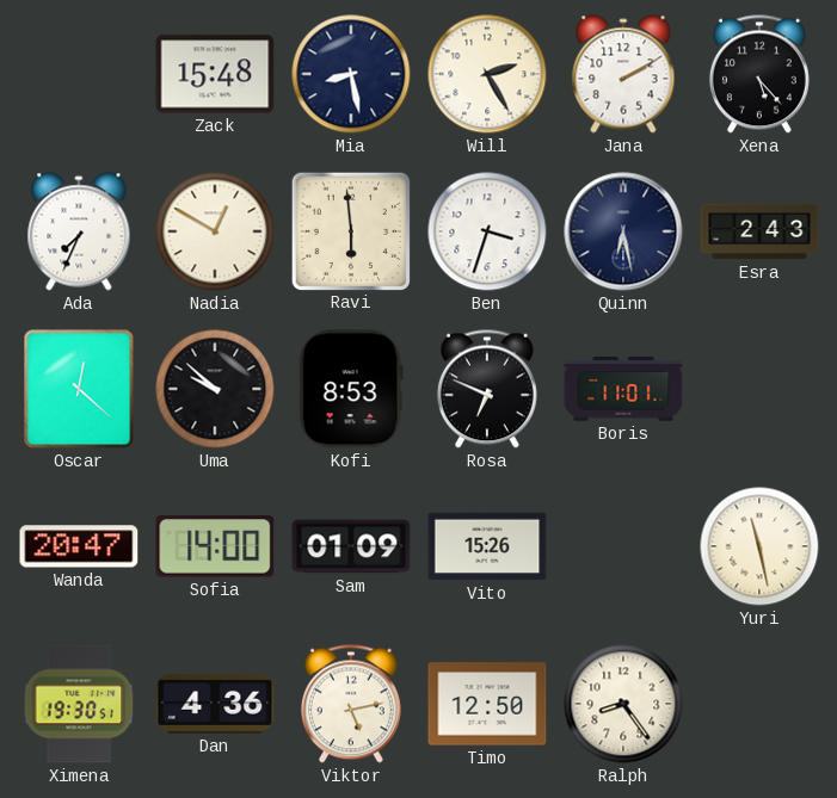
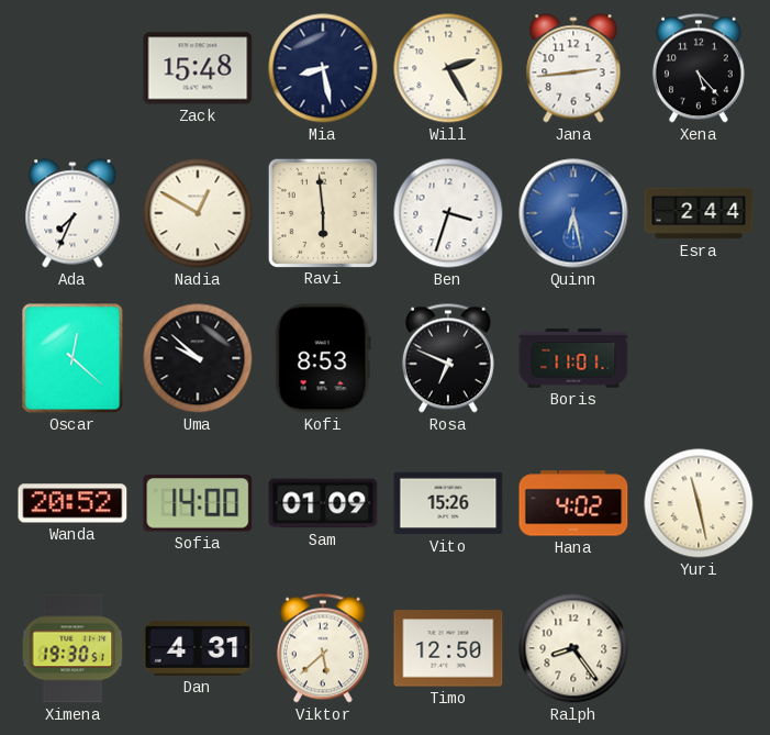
Jana: 2:10 -> 2:44
Quinn dial: navy -> blue
Esra: 2:43 -> 2:44
Wanda: 20:47 -> 20:52
Hana: none -> 4:02
Dan: 4:36 -> 4:31
Viktor: 5:13 -> 5:38
